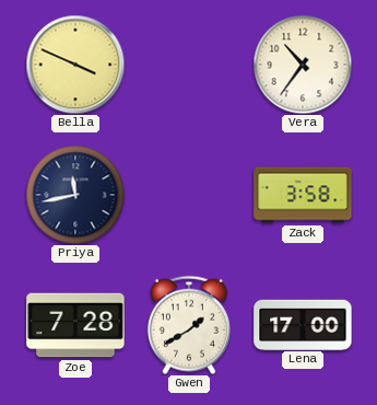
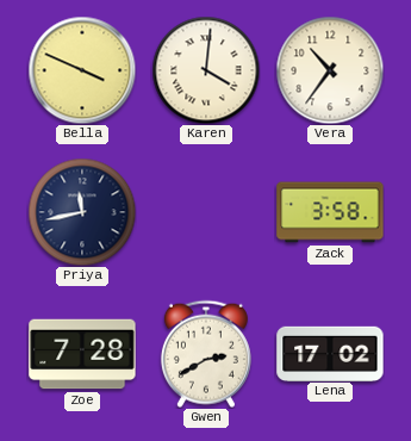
Karen: none -> 4:01
Gwen: 1:40 -> 2:40
Lena: 17:00 -> 17:02
